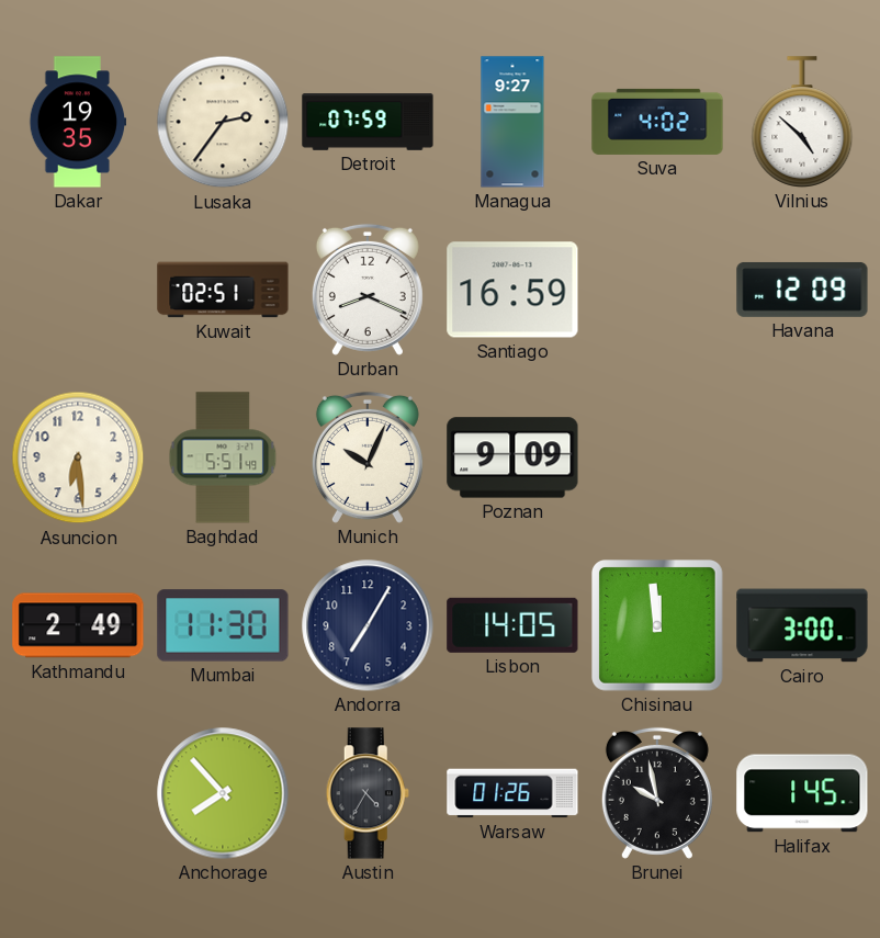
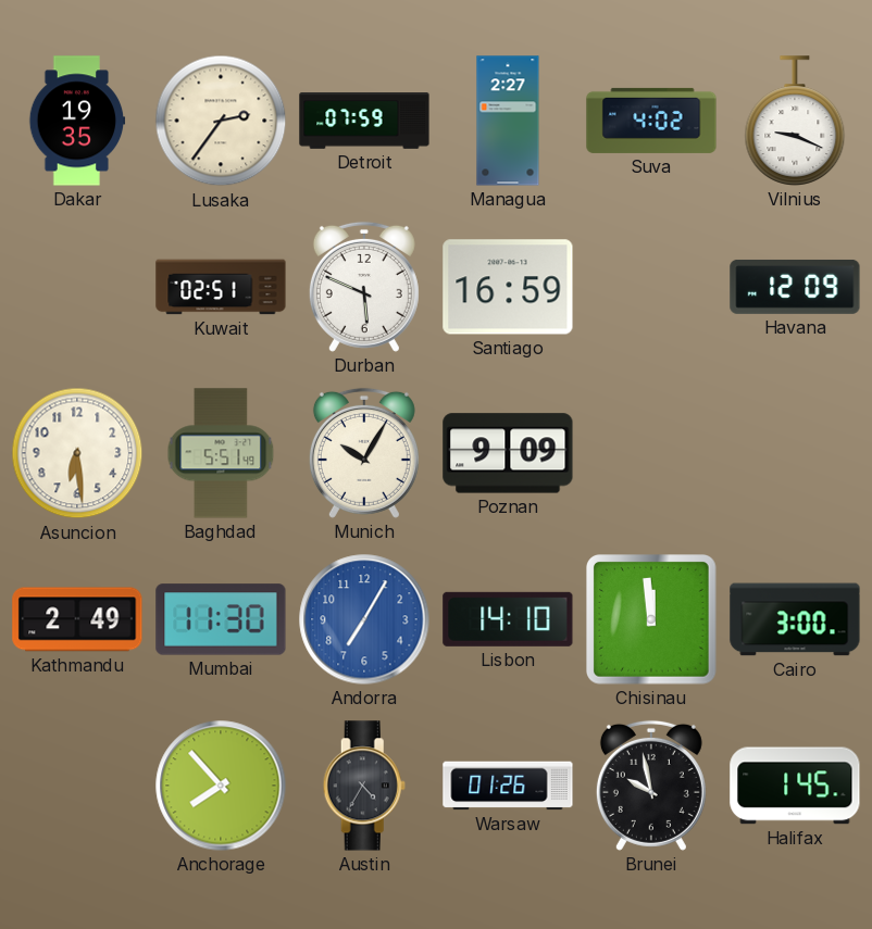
Managua: 9:27 -> 2:27
Vilnius: 4:52 -> 9:19
Durban: 8:19 -> 5:49
Munich: 10:04 -> 10:05
Andorra dial: navy -> blue
Lisbon: 14:05 -> 14:10
